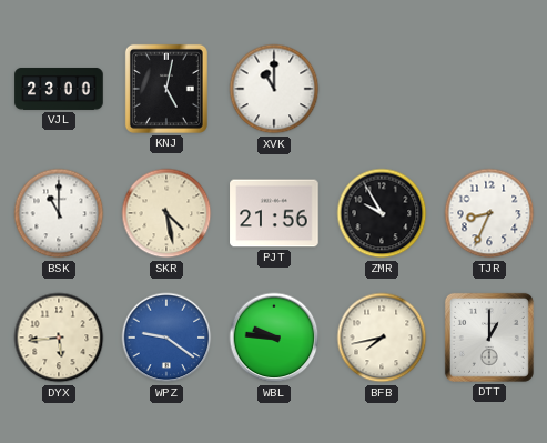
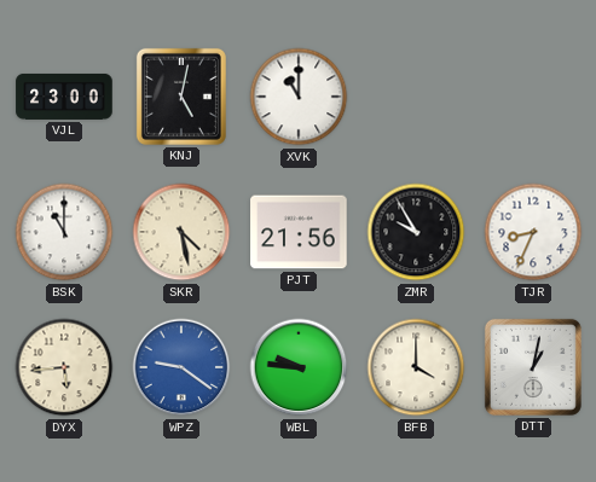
BFB: 7:43 -> 4:00
DTT: 1:00 -> 1:02
